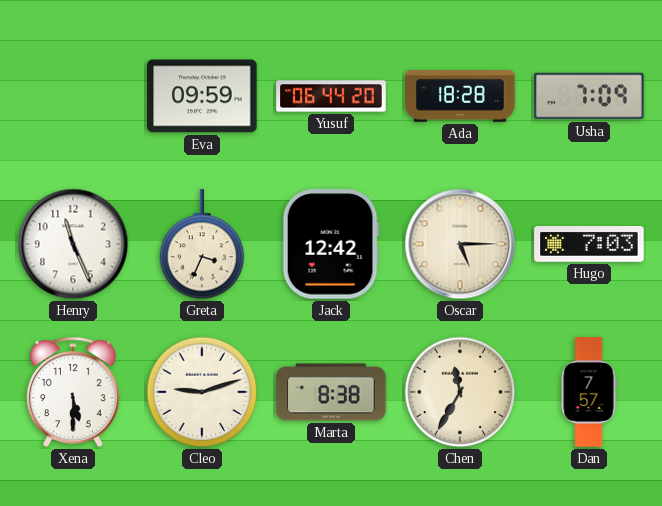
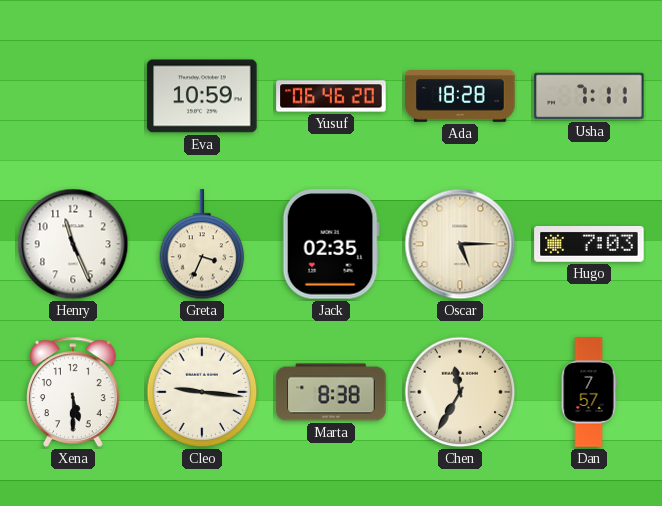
Eva: 09:59 -> 10:59
Yusuf: 06:44 -> 06:46
Usha: 7:09 -> 7:11
Jack: 12:42 -> 02:35
Cleo: 9:12 -> 9:16
